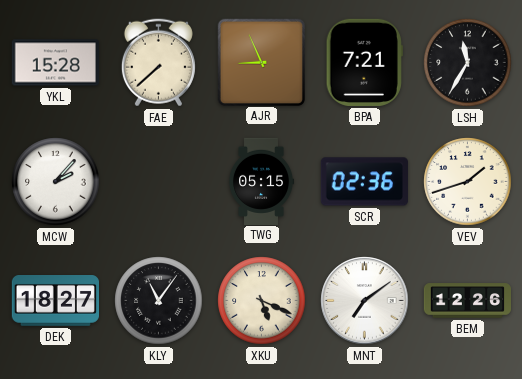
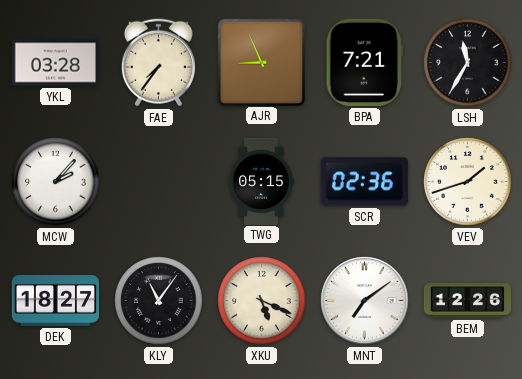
YKL: 15:28 -> 03:28
FAE: 7:38 -> 7:36
